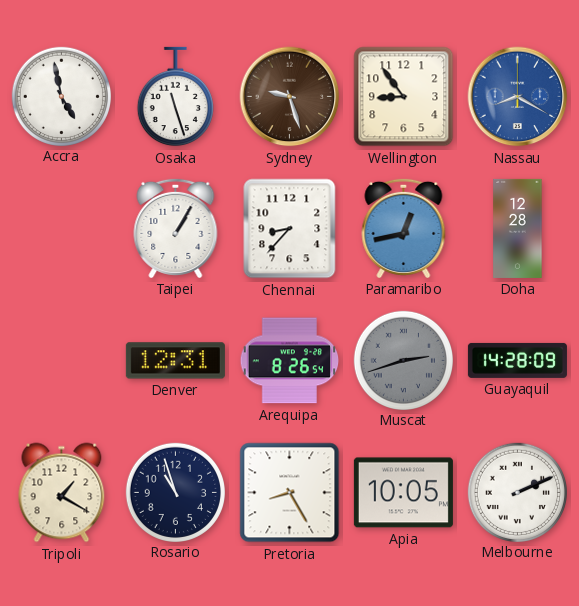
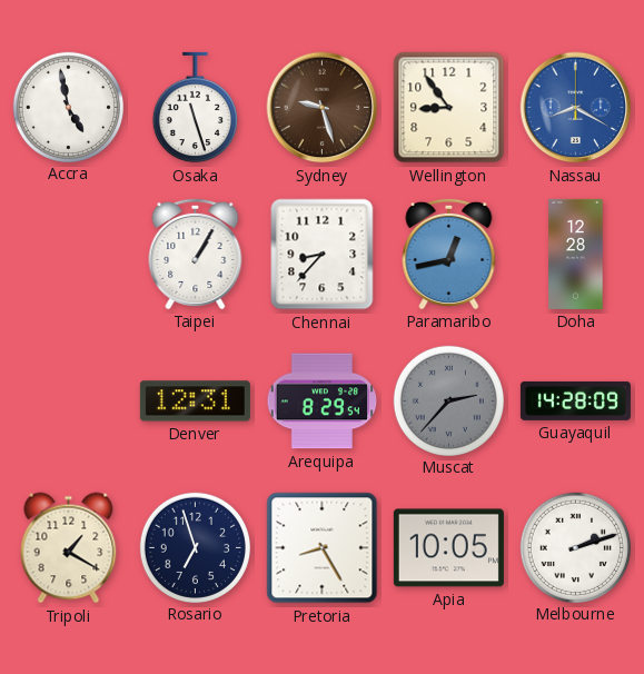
Arequipa: 8:26 -> 8:29
Muscat: 2:42 -> 2:37
Rosario: 10:57 -> 6:57
Melbourne: 2:11 -> 2:12
